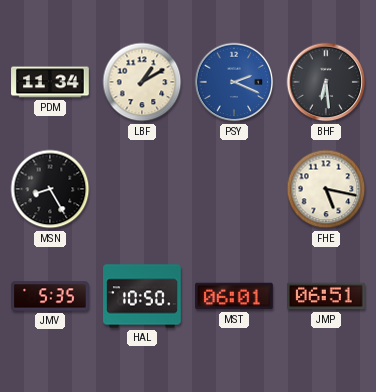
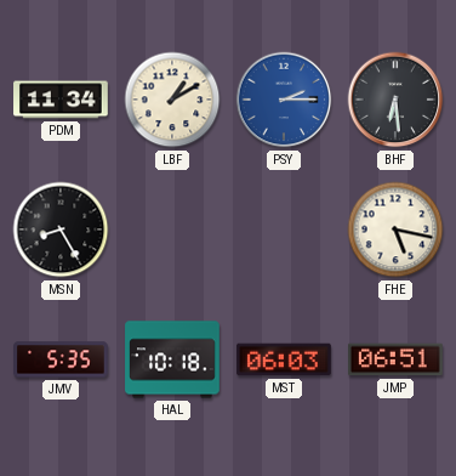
PSY: 2:19 -> 2:15
HAL: 10:50 -> 10:18
MST: 06:01 -> 06:03
